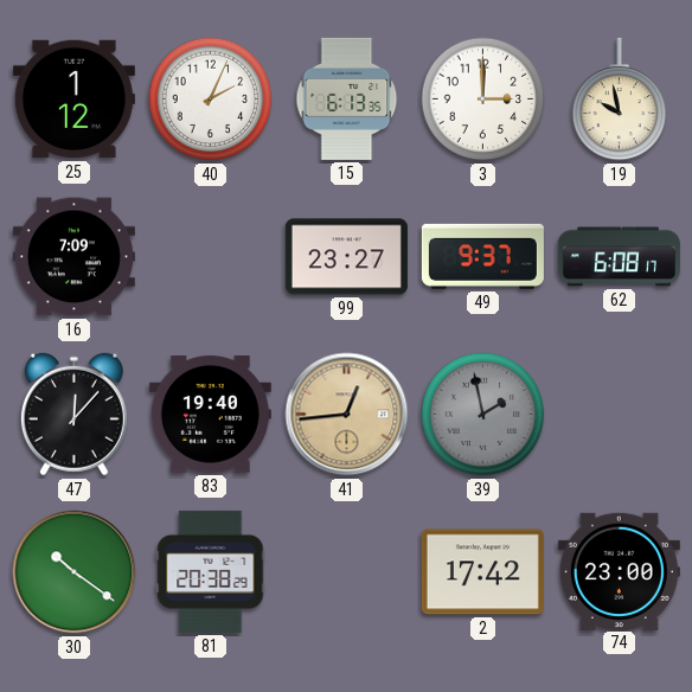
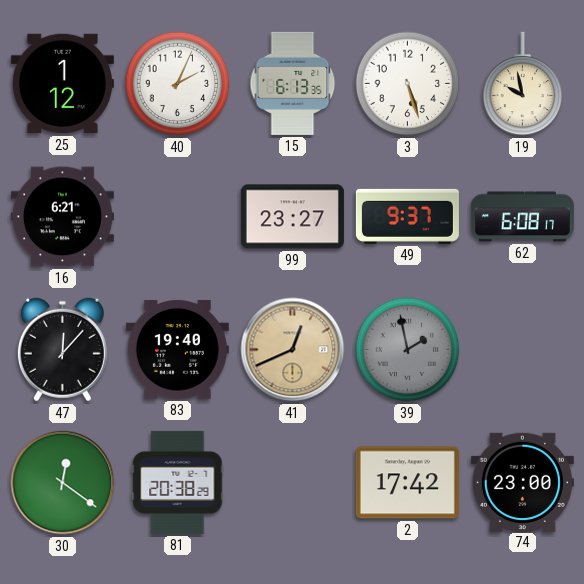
3: 3:00 -> 5:27
16: 7:09 -> 6:21
41: 12:44 -> 12:41
30: 10:21 -> 12:21
